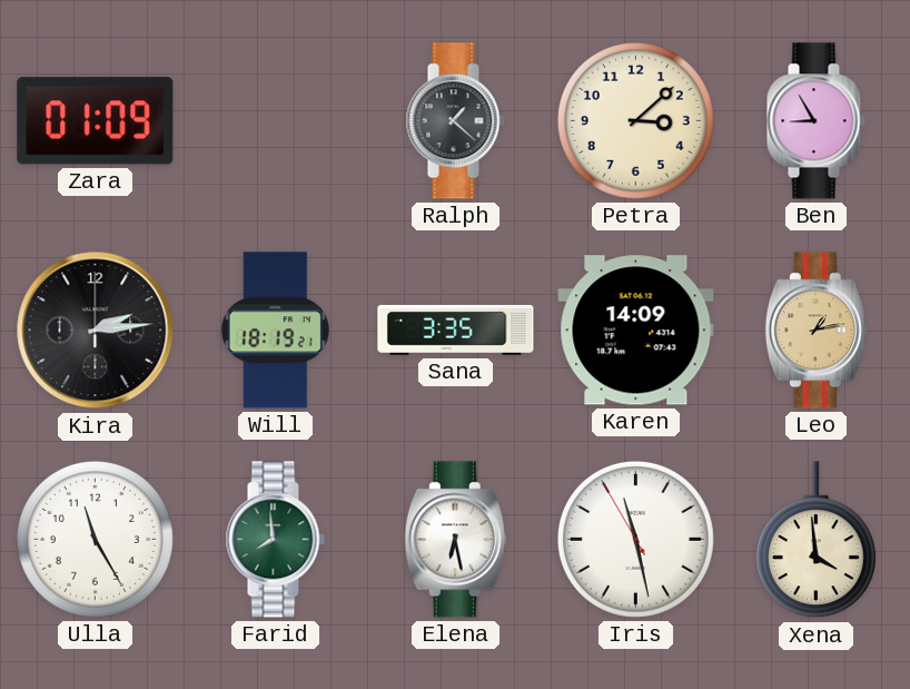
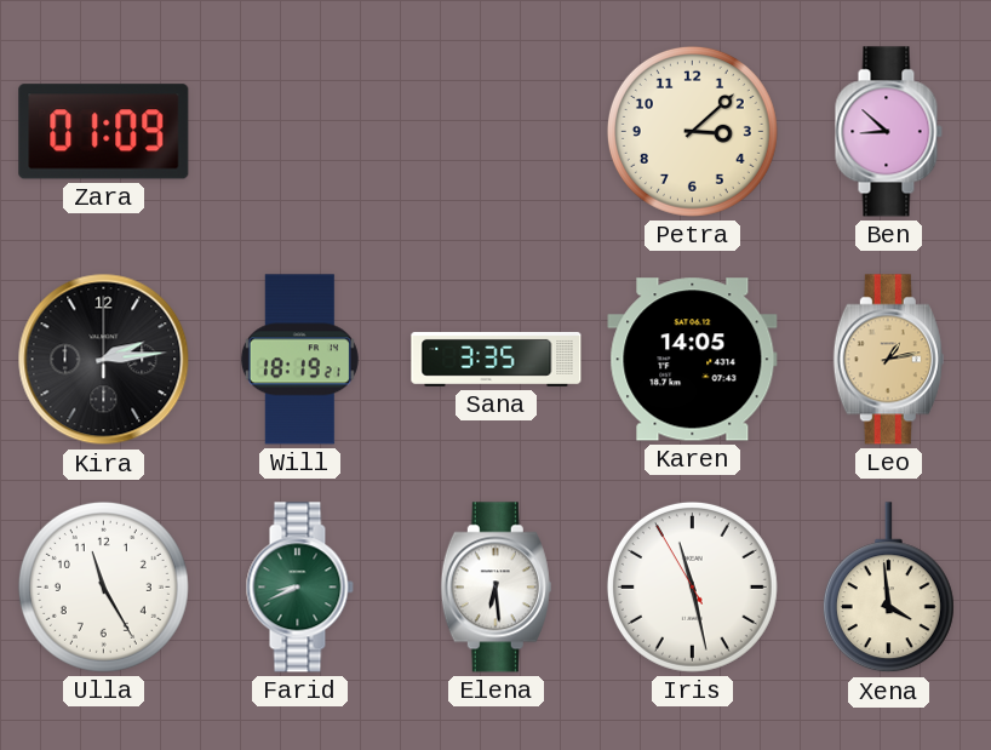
Ralph: 1:22 -> none
Ben: 8:55 -> 8:52
Karen: 14:09 -> 14:05
Farid: 7:59 -> 8:41
Elena: 6:28 -> 6:29
